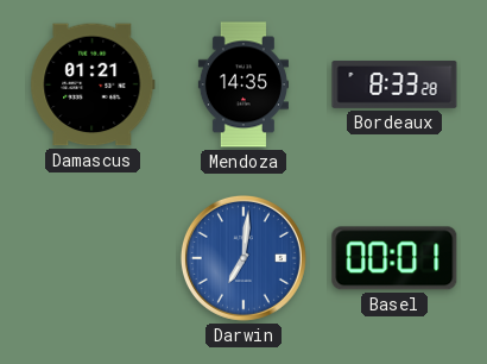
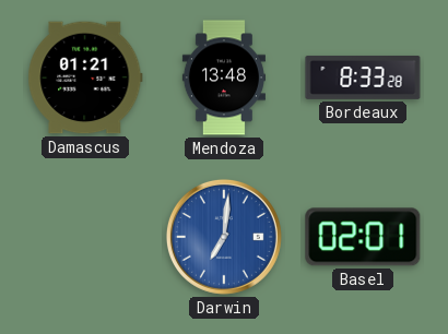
Mendoza: 14:35 -> 13:48
Basel: 00:01 -> 02:01
